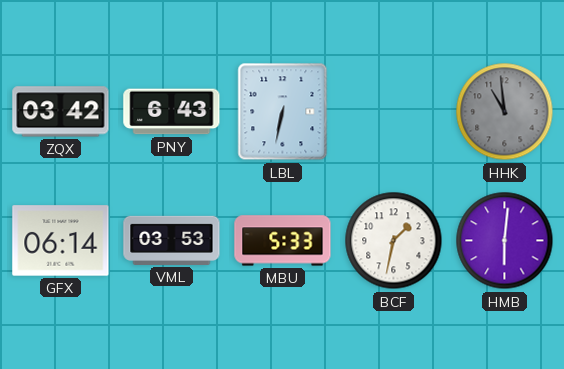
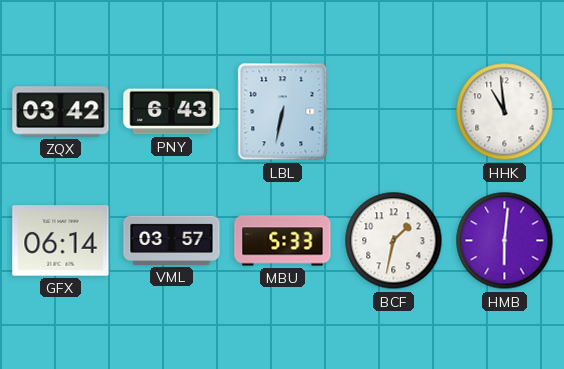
HHK dial: grey -> white
VML: 03:53 -> 03:57
